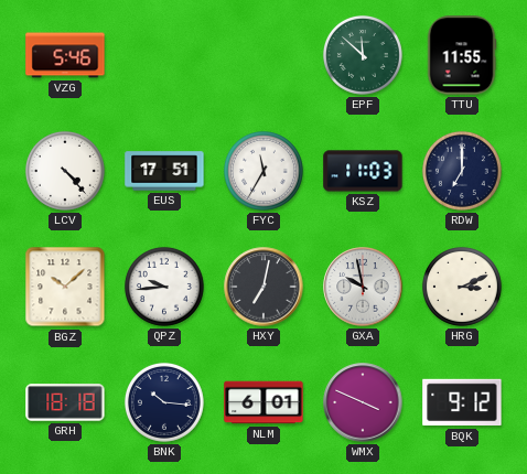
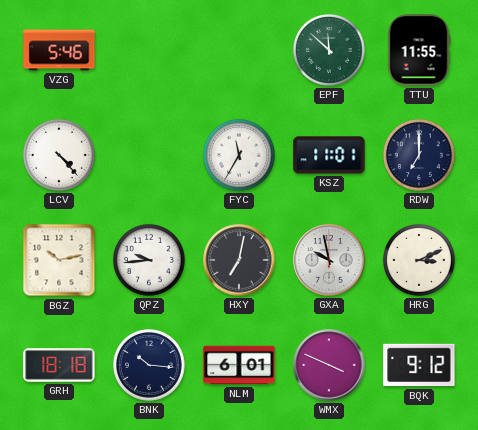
EUS: 17:51 -> none
KSZ: 11:03 -> 11:01
BGZ: 10:08 -> 10:13
